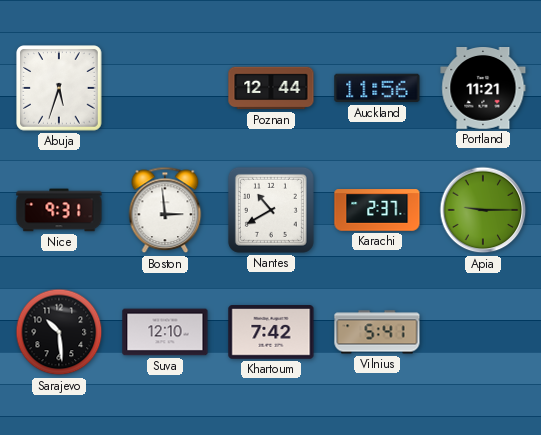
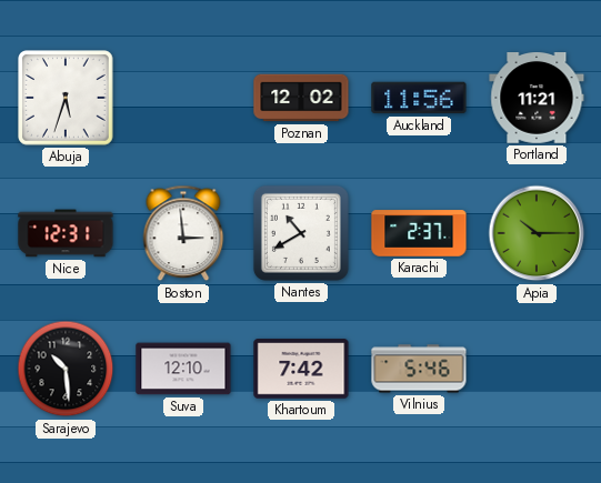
Poznan: 12:44 -> 12:02
Nice: 9:31 -> 12:31
Apia: 9:15 -> 10:15
Vilnius: 5:41 -> 5:46
